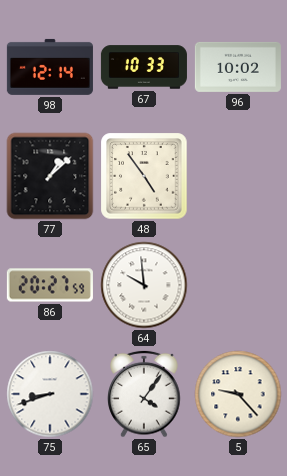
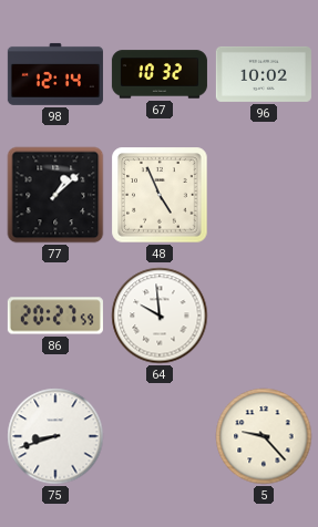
67: 10:33 -> 10:32
48: 4:54 -> 4:56
65: 4:06 -> none
